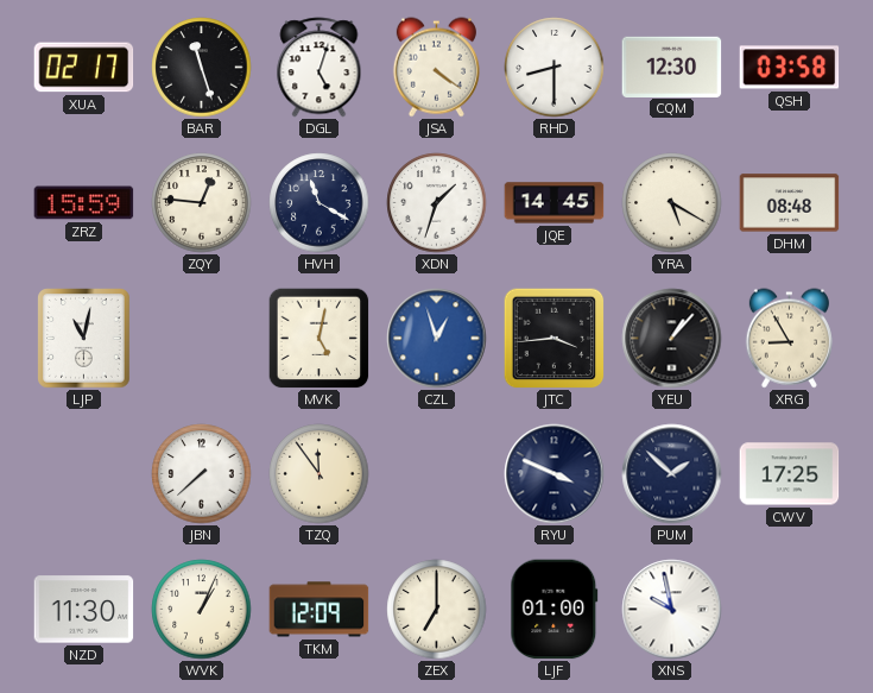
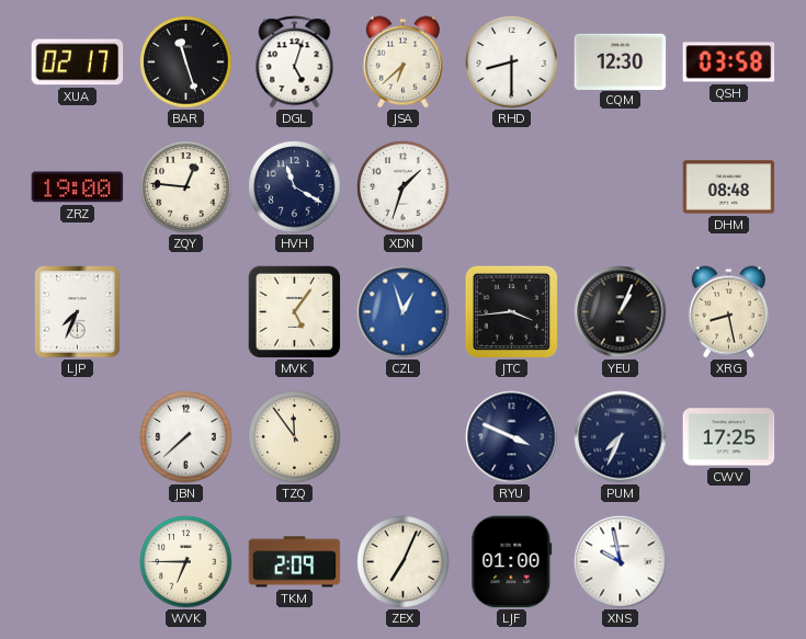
JSA: 4:21 -> 6:38
ZRZ: 15:59 -> 19:00
JQE: 14:45 -> none
YRA: 5:20 -> none
LJP: 11:02 -> 7:34
MVK: 5:02 -> 5:06
YEU: 1:07 -> 1:04
XRG: 8:55 -> 8:28
PUM: 1:52 -> 7:34
NZD: 11:30 -> none
WVK: 1:04 -> 6:45
TKM: 12:09 -> 2:09
ZEX: 7:00 -> 7:04
